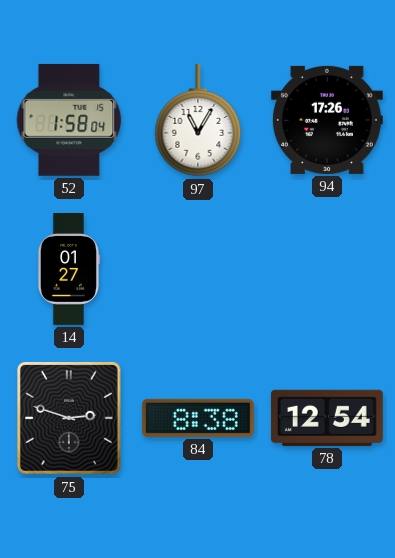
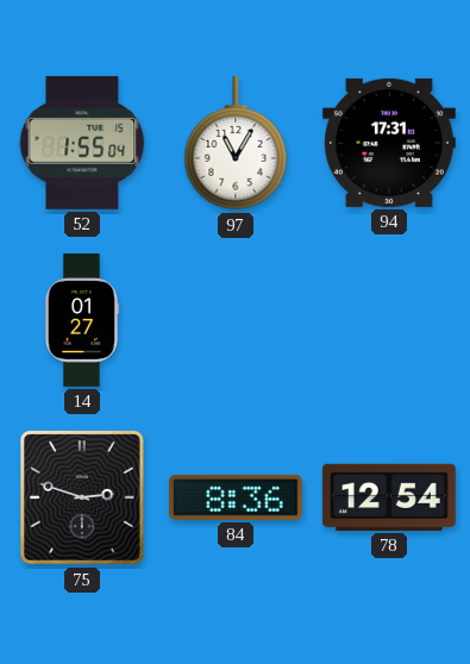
52: 1:58 -> 1:55
94: 17:26 -> 17:31
84: 8:38 -> 8:36
